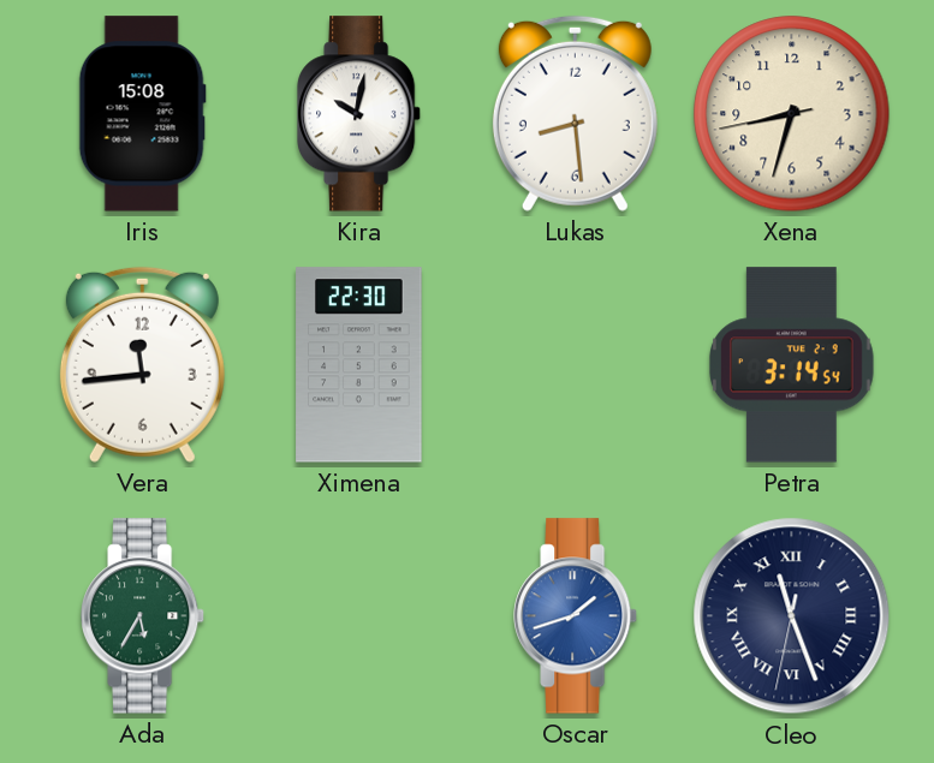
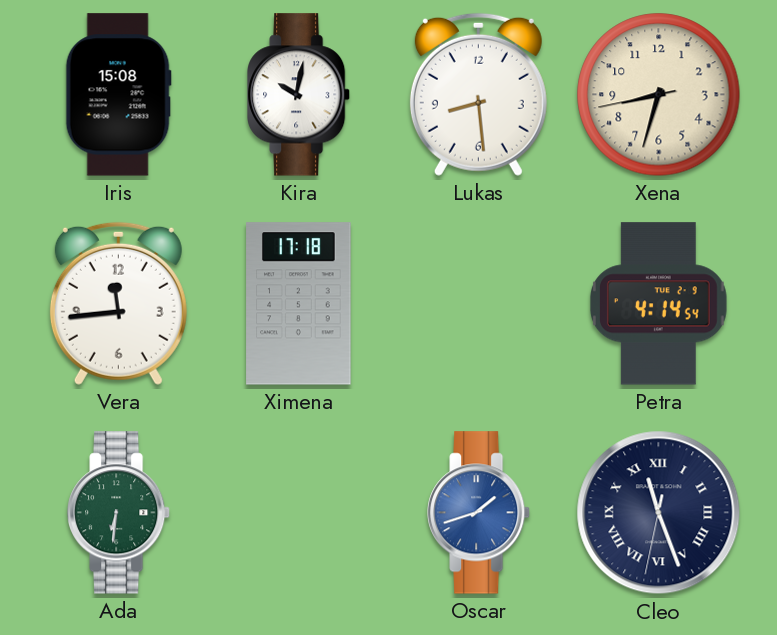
Ximena: 22:30 -> 17:18
Petra: 3:14 -> 4:14
Ada: 5:35 -> 6:31
